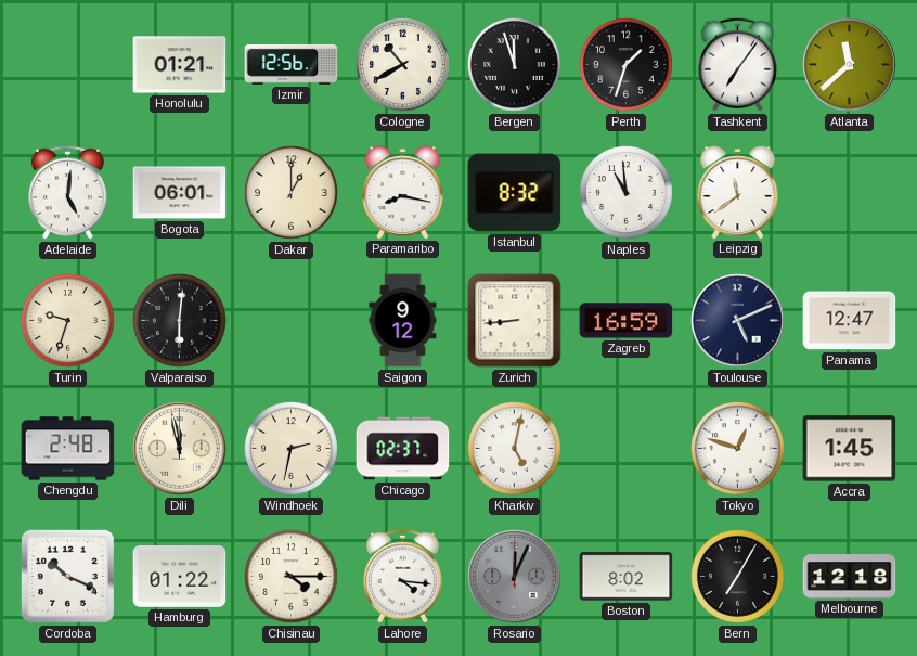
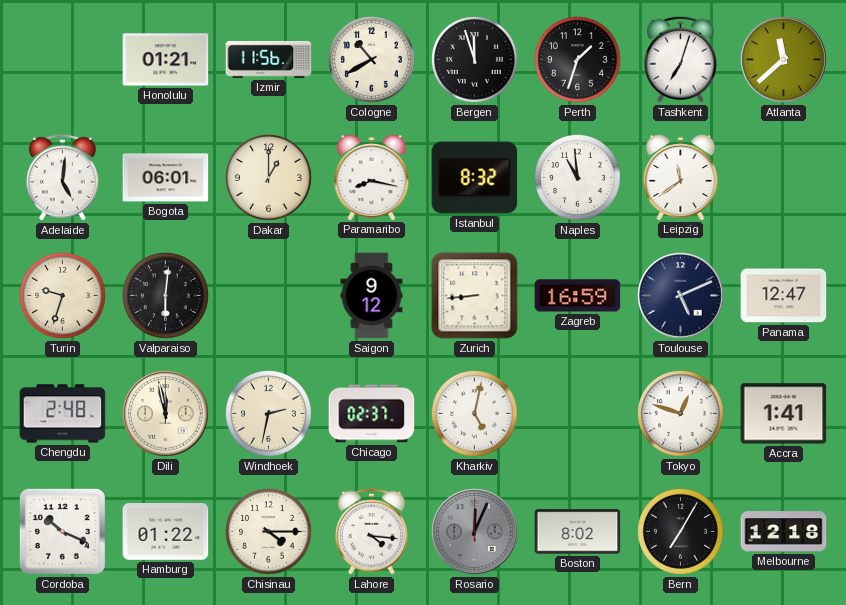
Izmir: 12:56 -> 11:56
Tashkent: 7:06 -> 7:03
Accra: 1:45 -> 1:41
